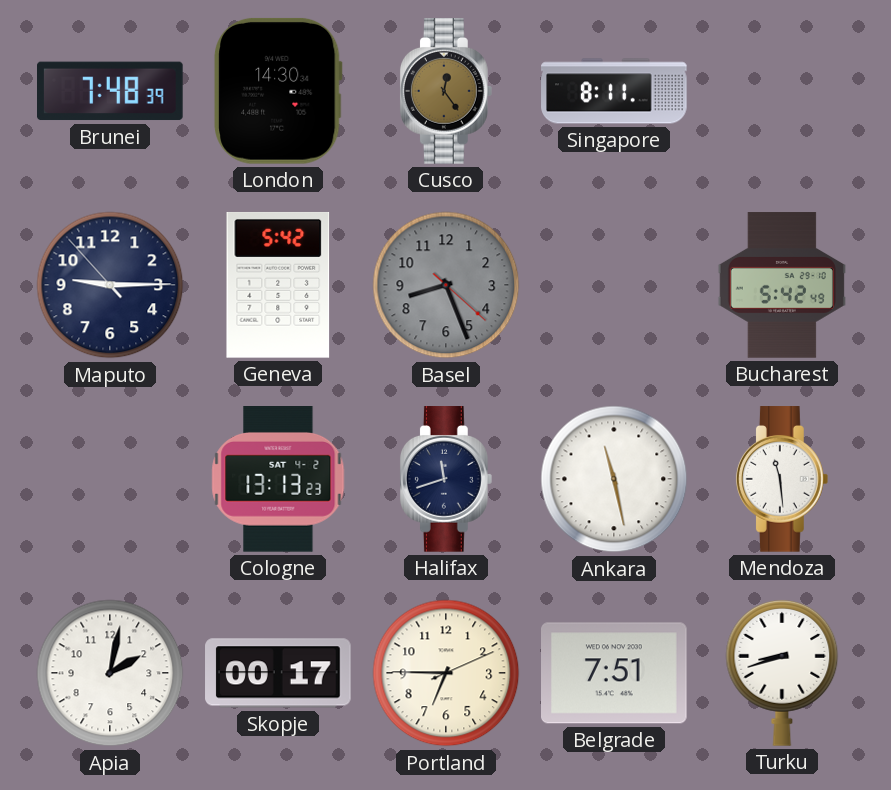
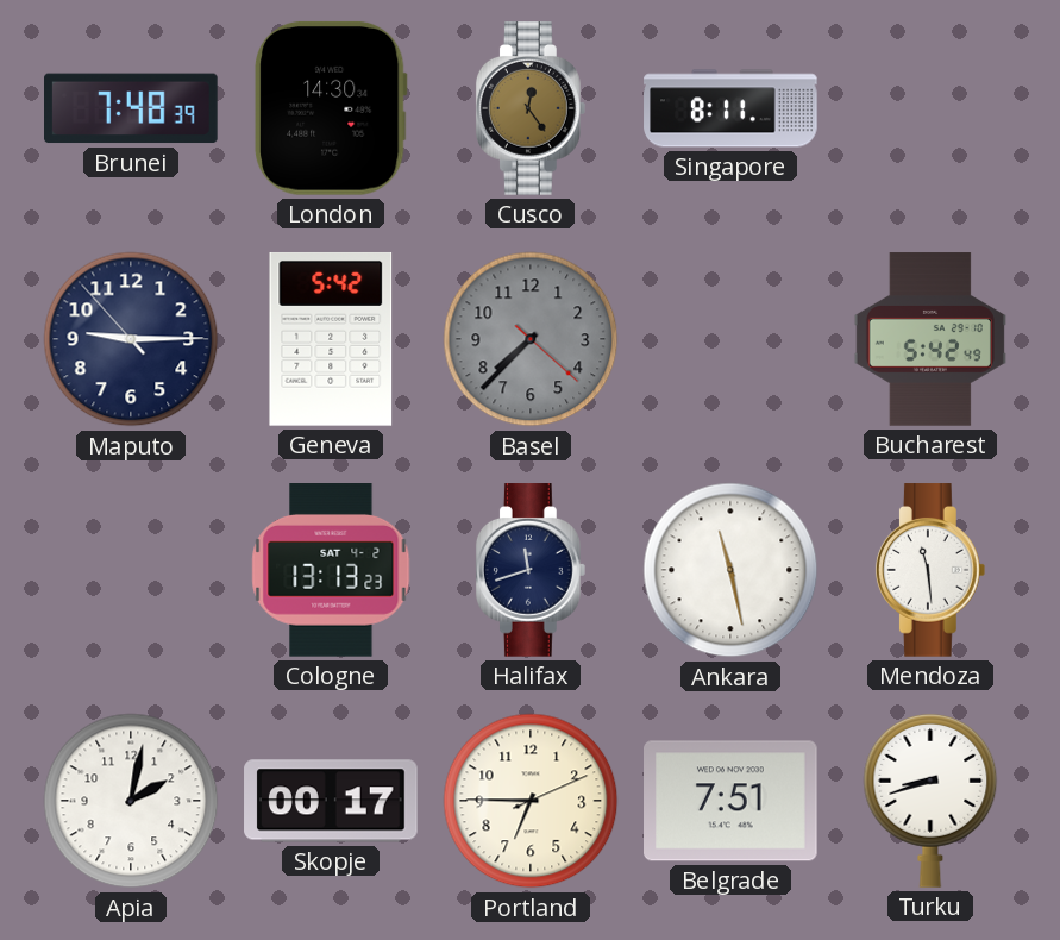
Basel: 8:26 -> 7:37
